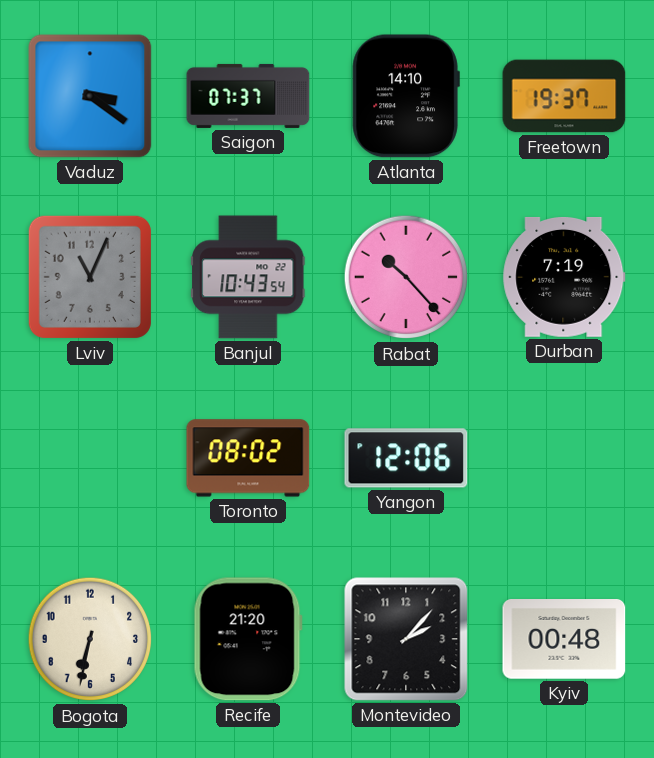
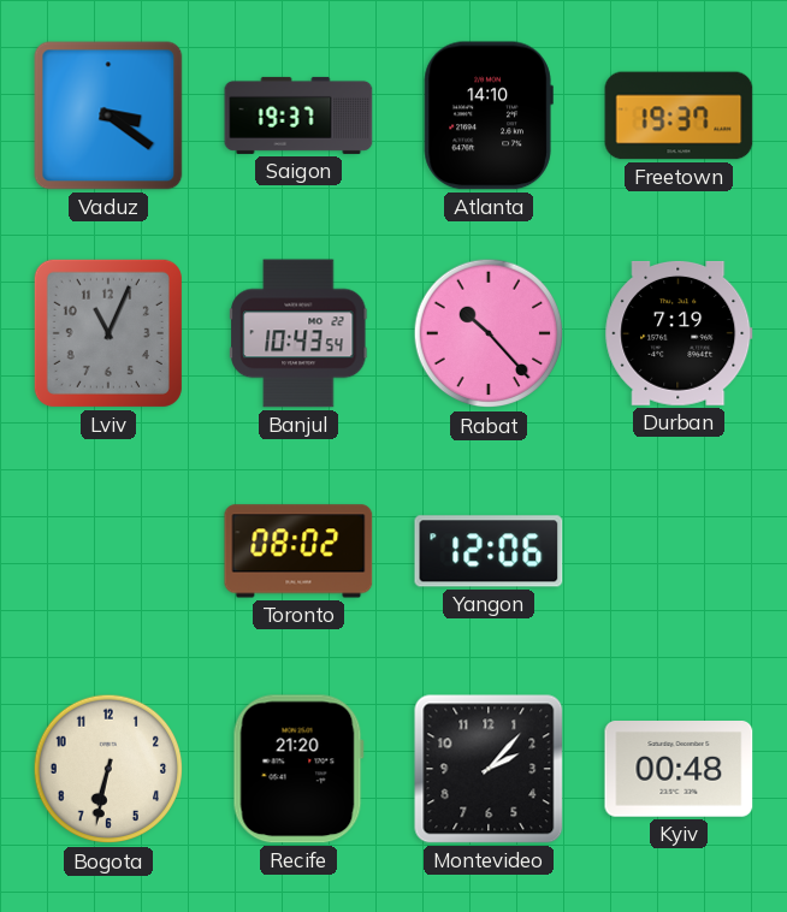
Saigon: 07:37 -> 19:37
